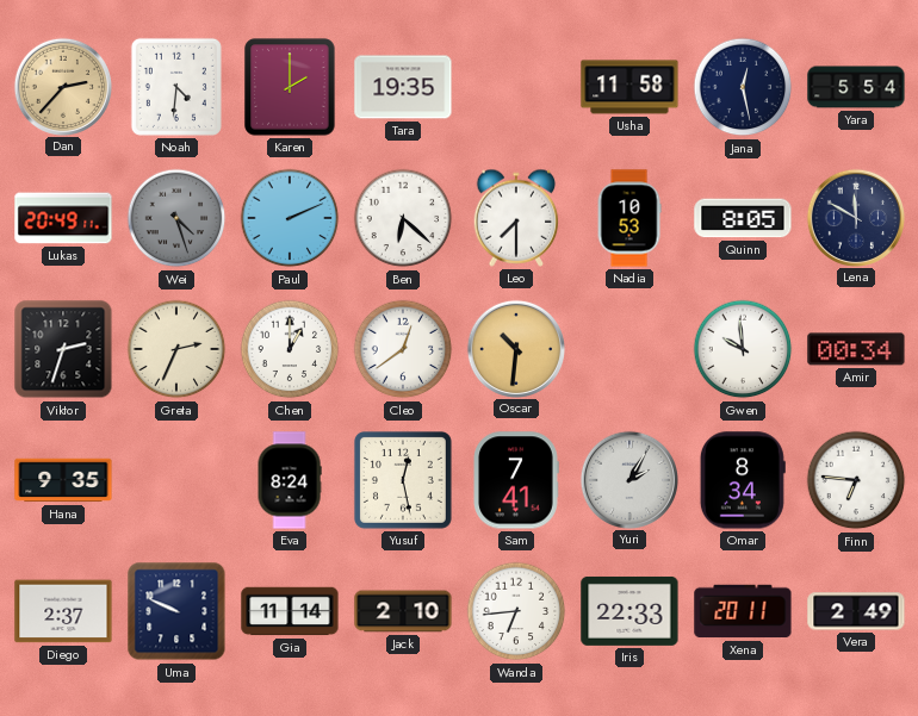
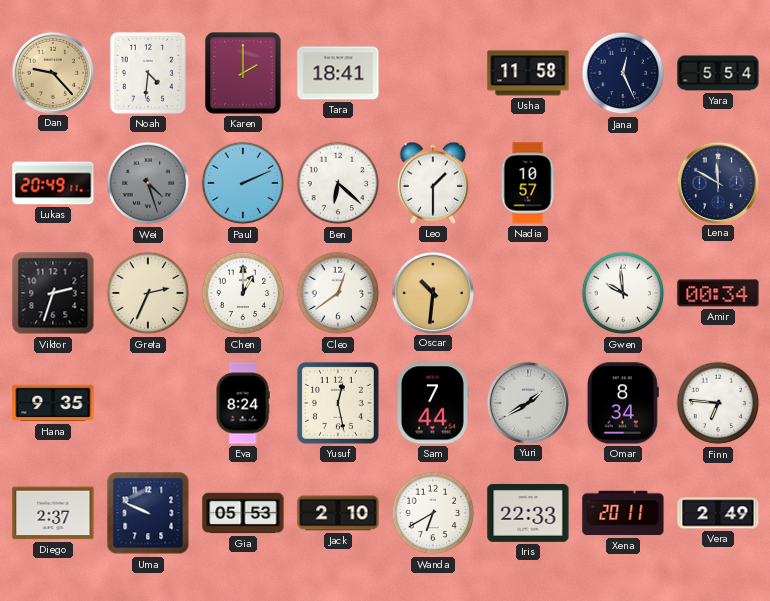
Dan: 2:37 -> 9:23
Tara: 19:35 -> 18:41
Jana: 12:28 -> 12:26
Leo: 7:30 -> 1:30
Nadia: 10:53 -> 10:57
Quinn: 8:05 -> none
Sam: 7:41 -> 7:44
Yuri: 2:05 -> 1:40
Gia: 11:14 -> 05:53
Wanda: 6:44 -> 6:40
